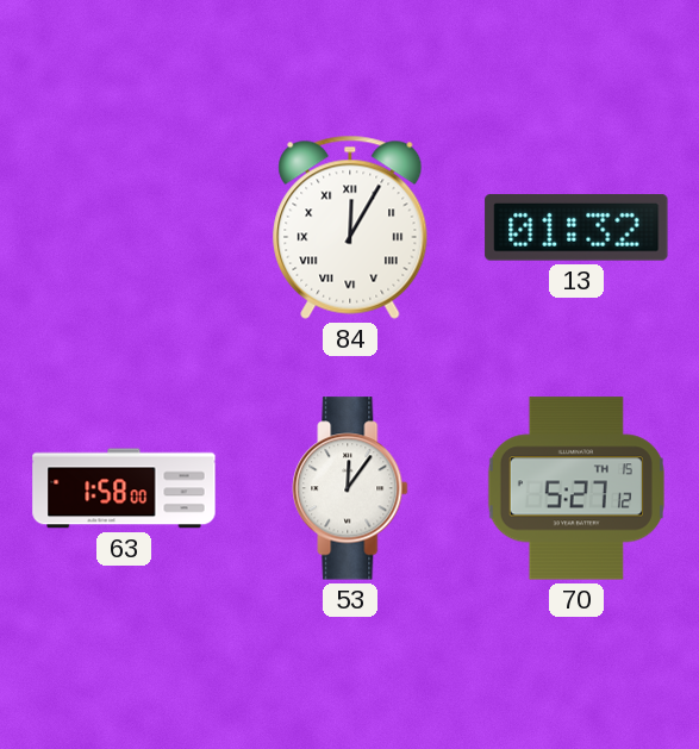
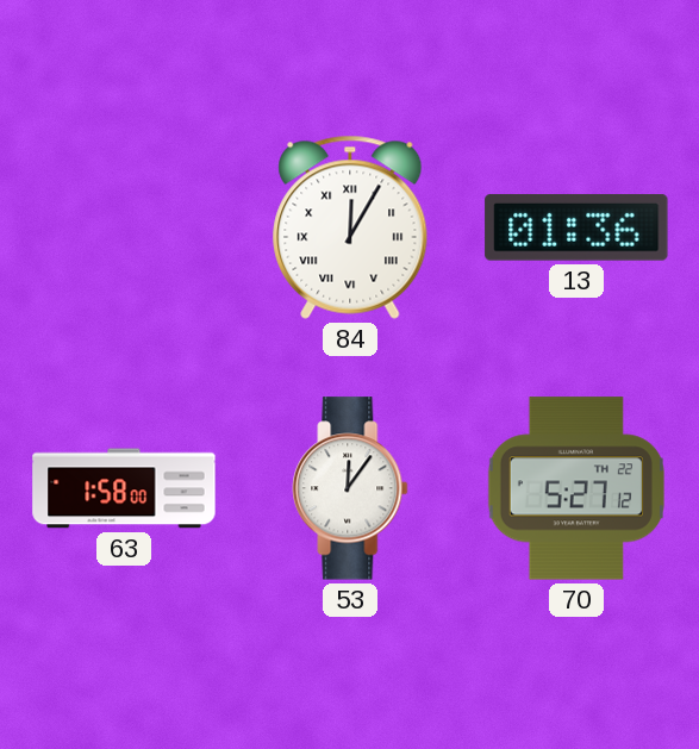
13: 01:32 -> 01:36
70 date: TH 15 -> TH 22
